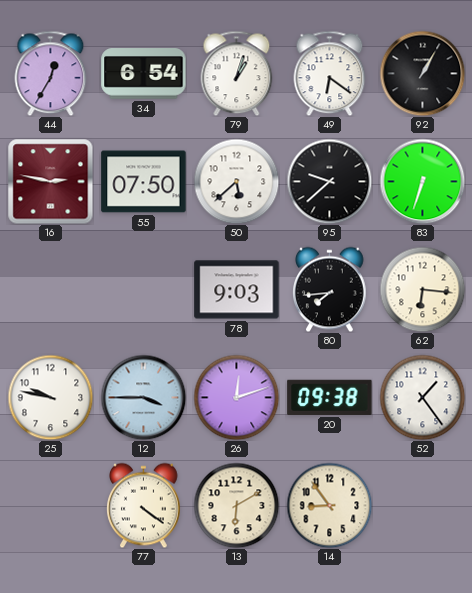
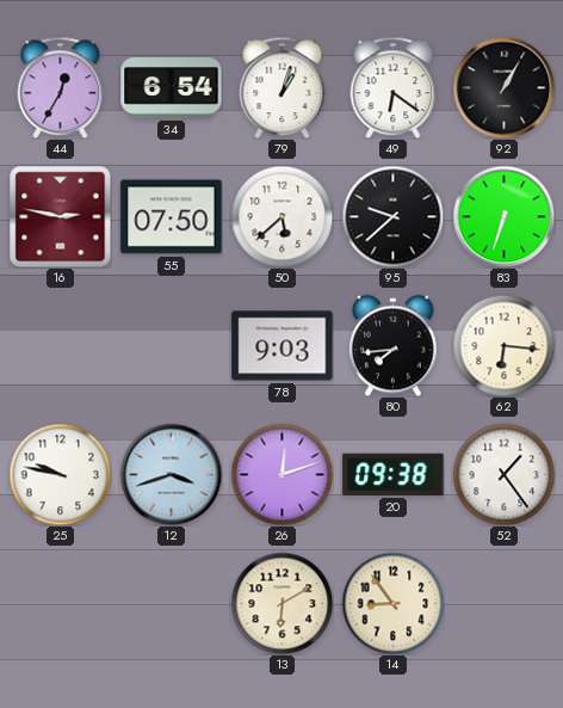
12: 3:45 -> 3:42
77: 4:21 -> none
